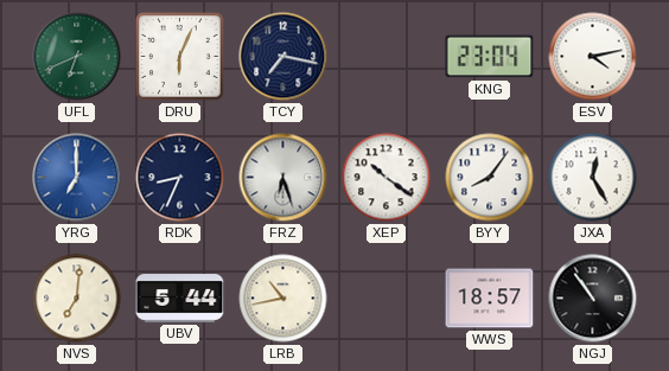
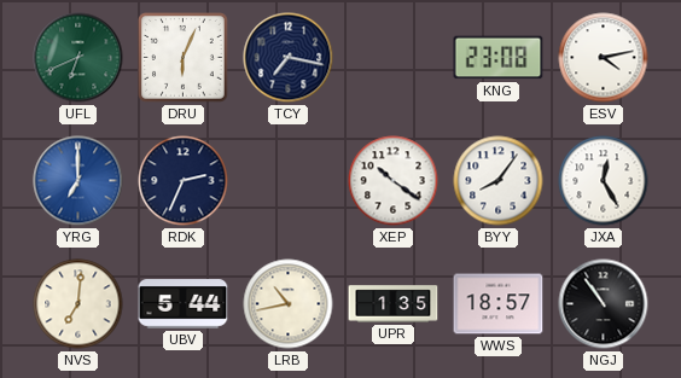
KNG: 23:04 -> 23:08
RDK: 8:34 -> 2:34
FRZ: 6:27 -> none
UPR: none -> 1:35
